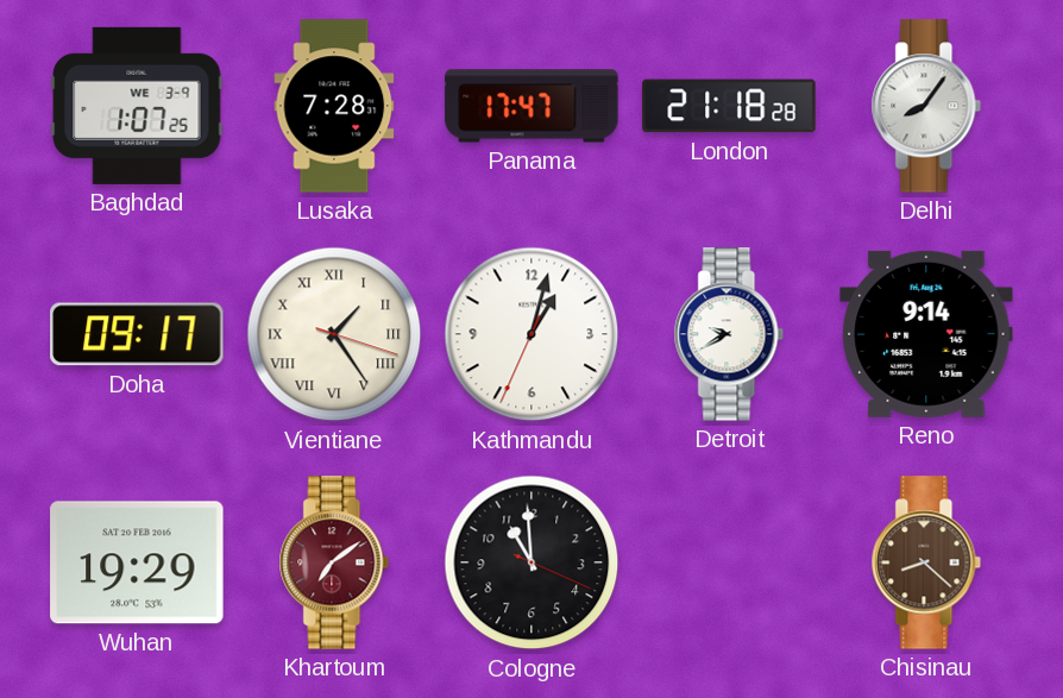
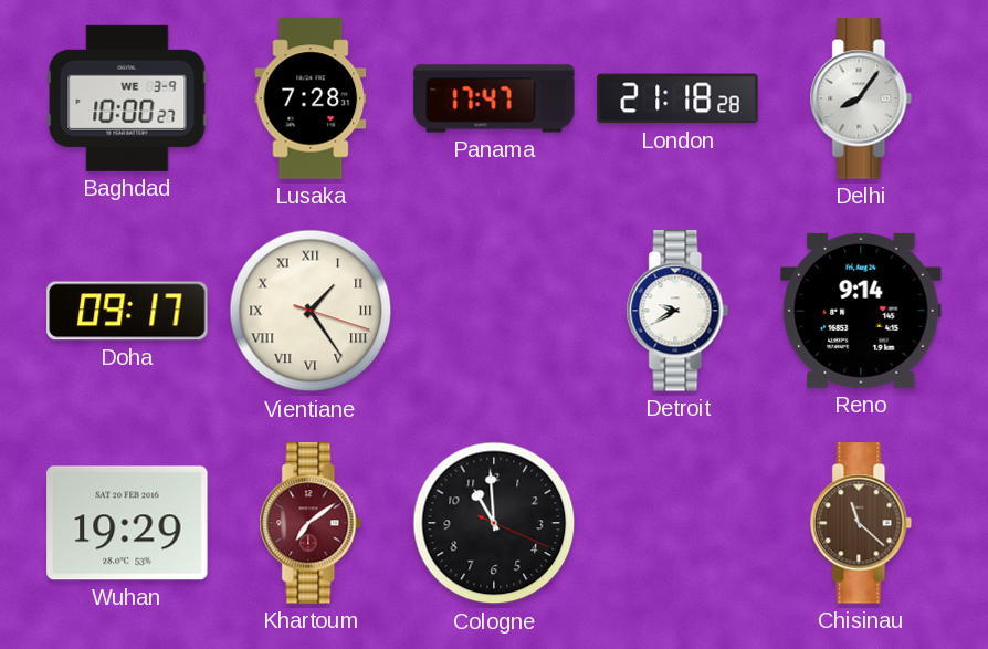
Baghdad: 1:07 -> 10:00
Kathmandu: 1:02 -> none
Chisinau: 8:22 -> 11:22
